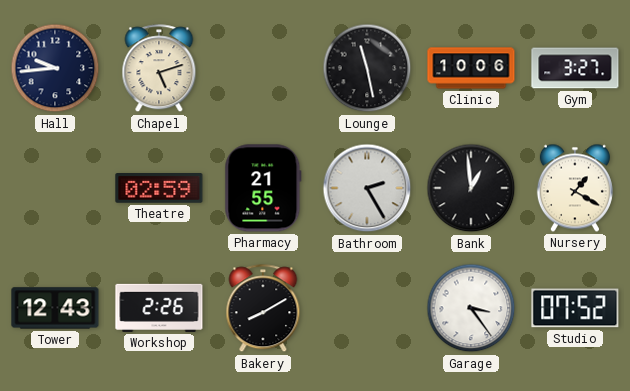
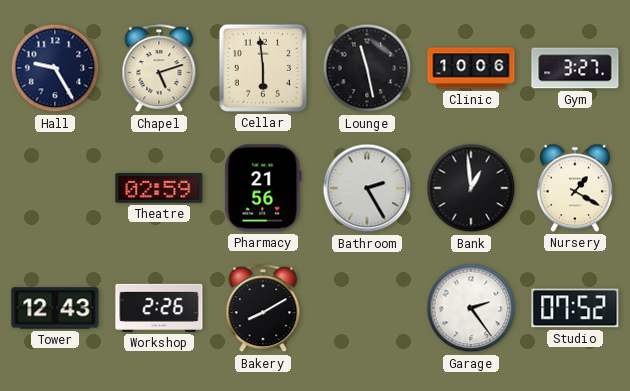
Hall: 9:44 -> 9:25
Cellar: none -> 5:59
Pharmacy: 21:55 -> 21:56
Garage: 3:24 -> 2:24
